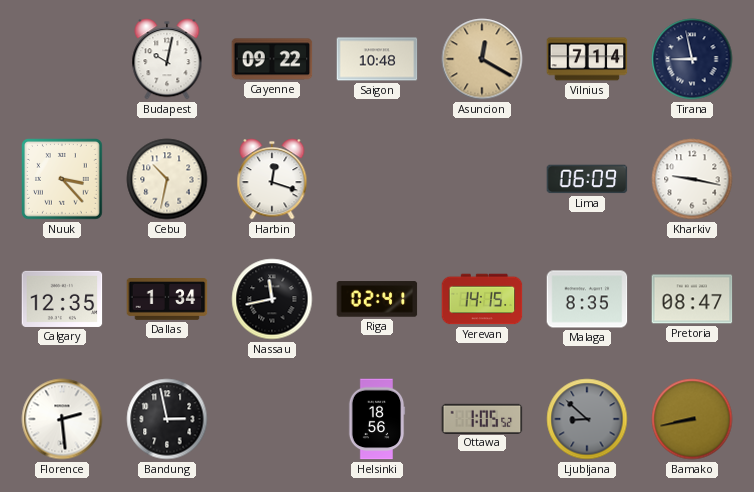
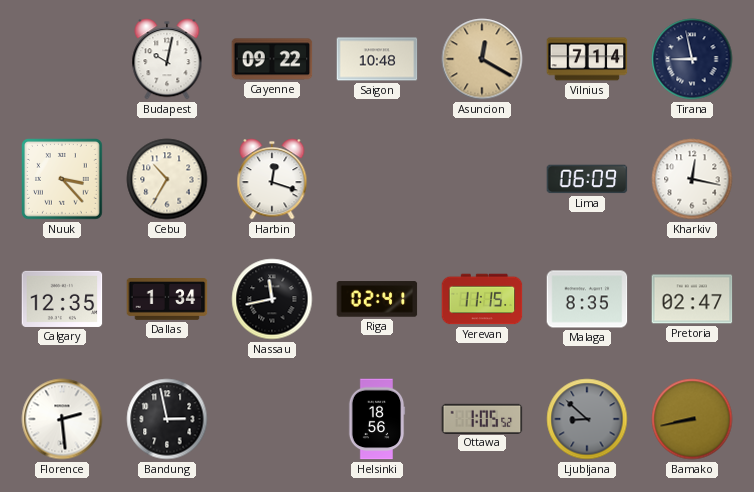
Cebu: 10:32 -> 10:35
Kharkiv: 9:17 -> 12:17
Yerevan: 14:15 -> 11:15
Pretoria: 08:47 -> 02:47
